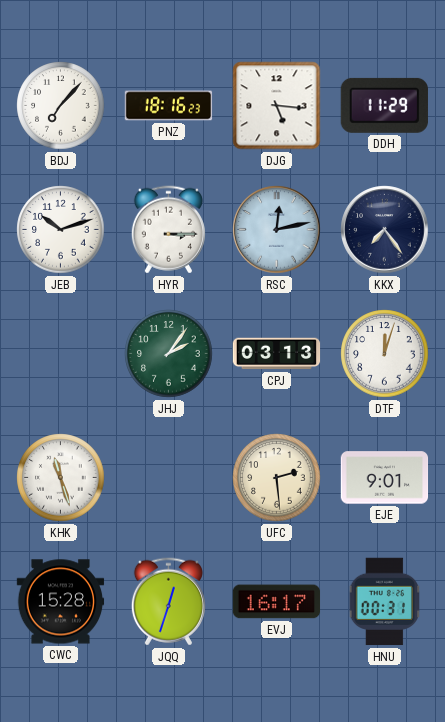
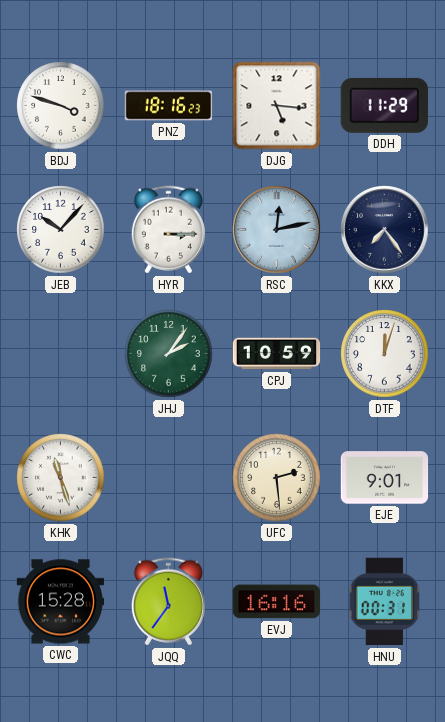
BDJ: 7:07 -> 3:48
JEB: 10:12 -> 10:07
CPJ: 03:13 -> 10:59
JQQ: 12:33 -> 11:36
EVJ: 16:17 -> 16:16
